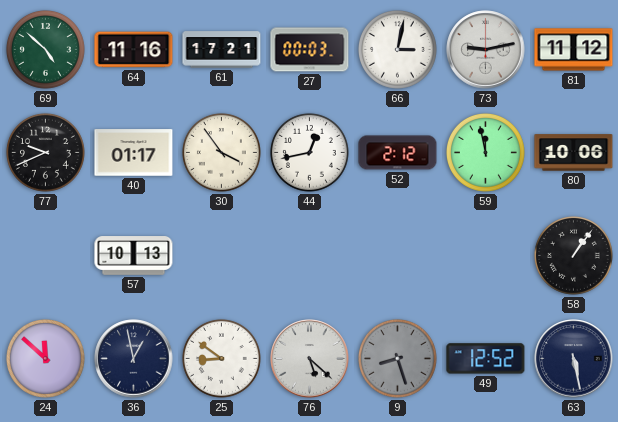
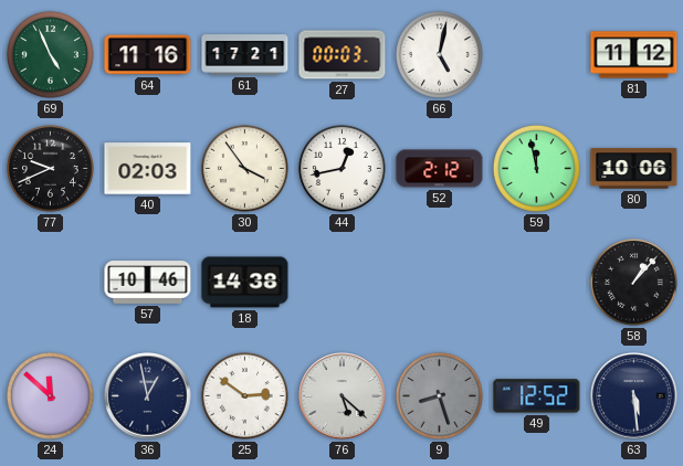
69: 4:52 -> 4:56
66: 3:02 -> 5:02
73: 9:13 -> none
40: 01:17 -> 02:03
57: 10:13 -> 10:46
18: none -> 14:38
58: 1:06 -> 1:07
25: 8:51 -> 2:51
63: 5:28 -> 5:29
